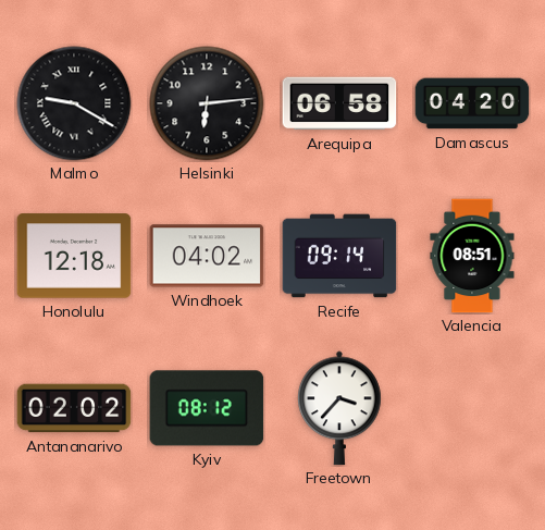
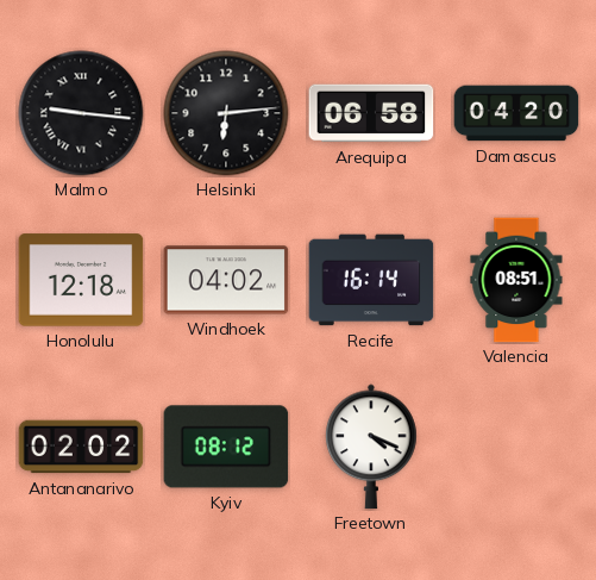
Malmo: 9:20 -> 9:16
Recife: 09:14 -> 16:14
Freetown: 3:37 -> 4:19
